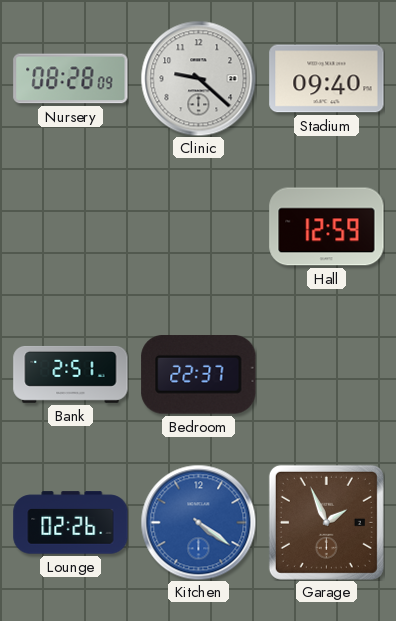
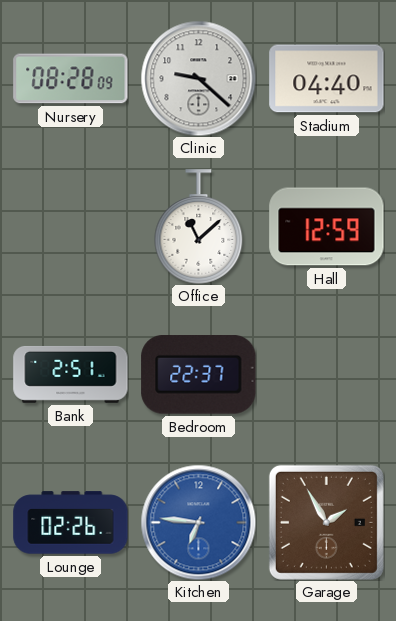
Stadium: 09:40 -> 04:40
Office: none -> 11:08
Kitchen: 4:21 -> 6:46
Garage: 1:56 -> 1:55
